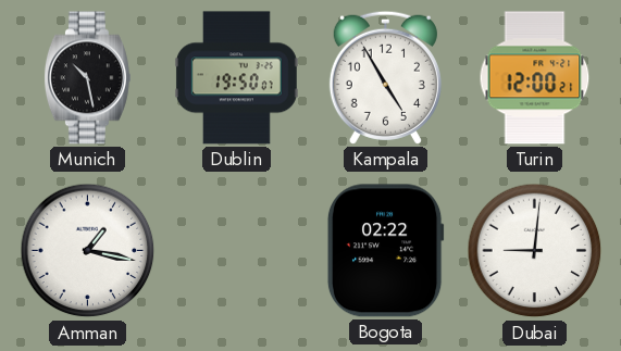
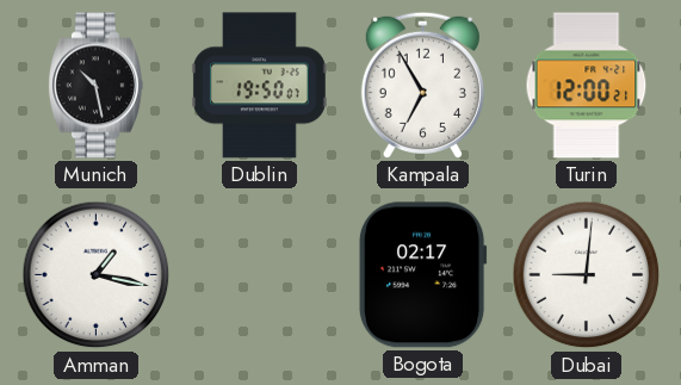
Kampala: 4:55 -> 6:55
Bogota: 02:22 -> 02:17
